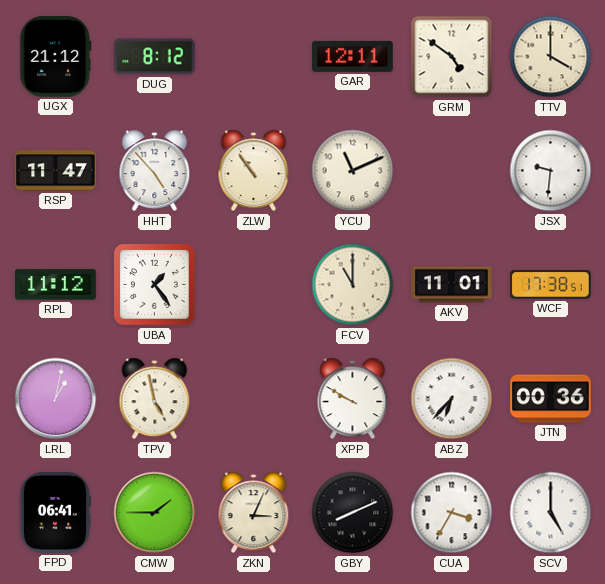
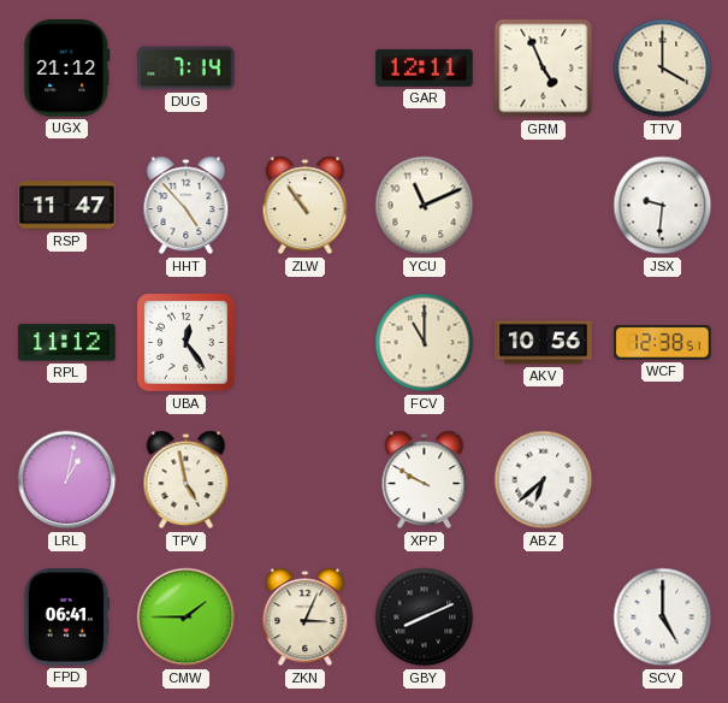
DUG: 8:12 -> 7:14
GRM: 4:51 -> 4:56
UBA: 1:24 -> 12:24
AKV: 11:01 -> 10:56
WCF: 17:38 -> 12:38
ABZ: 6:37 -> 6:38
JTN: 00:36 -> none
CUA: 3:35 -> none
